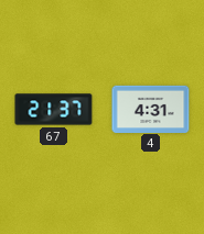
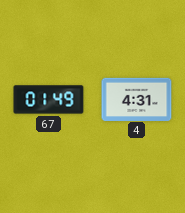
67: 21:37 -> 01:49
